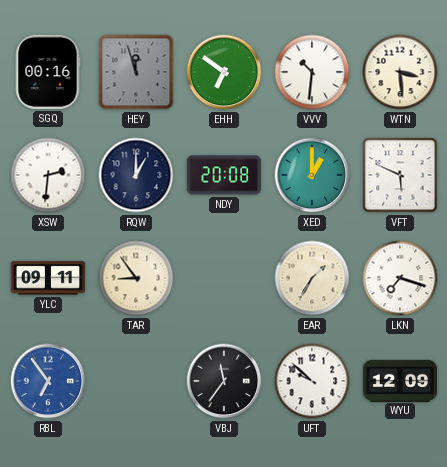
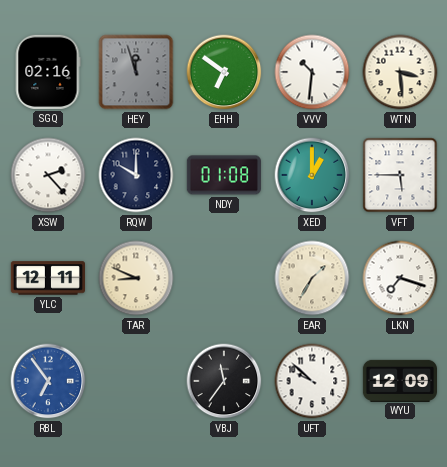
SGQ: 00:16 -> 02:16
XSW: 2:31 -> 2:23
RQW: 1:00 -> 10:00
NDY: 20:08 -> 01:08
VFT: 5:49 -> 5:45
YLC: 09:11 -> 12:11
TAR: 8:54 -> 8:49
